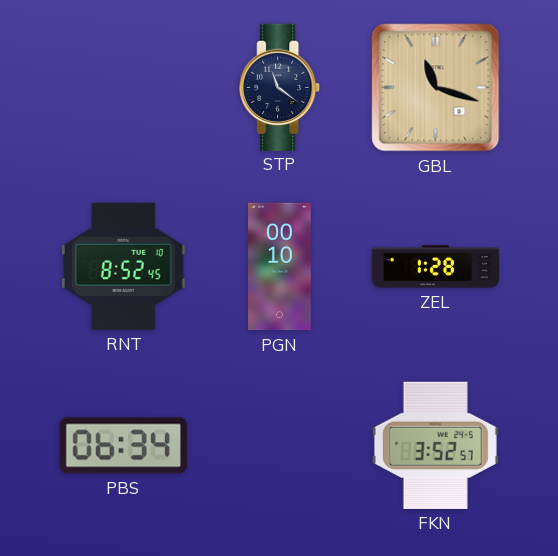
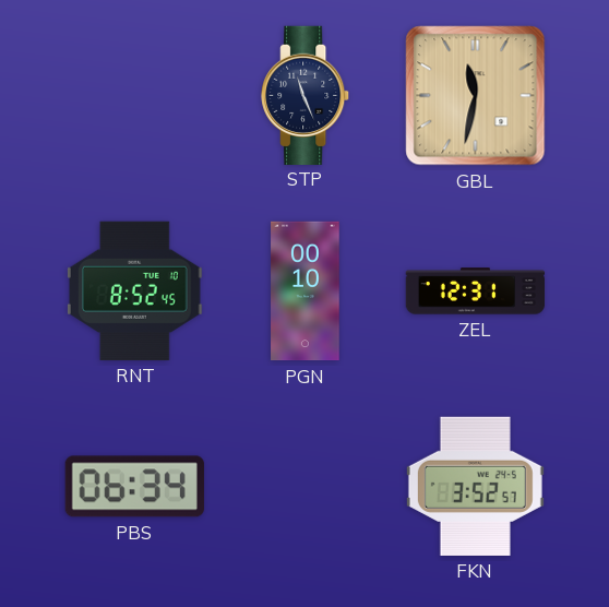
STP: 11:21 -> 11:26
GBL: 11:18 -> 11:32
ZEL: 1:28 -> 12:31
